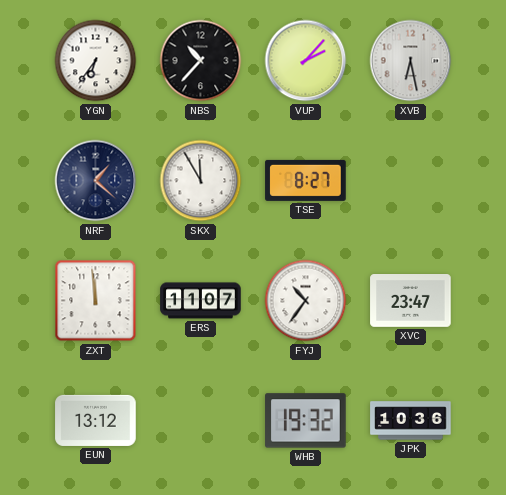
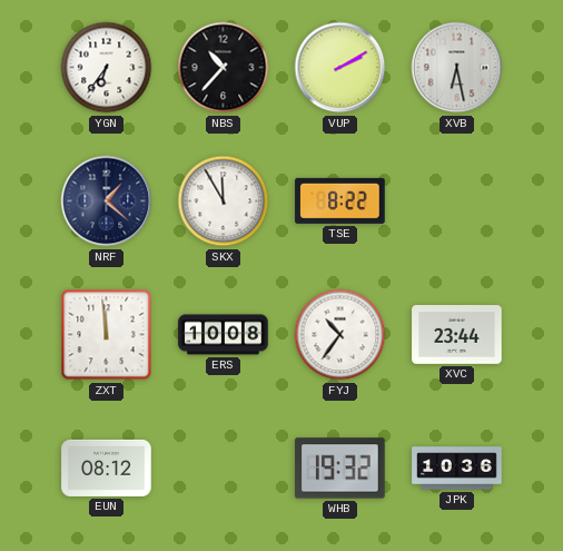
VUP: 2:07 -> 2:10
TSE: 8:27 -> 8:22
ERS: 11:07 -> 10:08
XVC: 23:47 -> 23:44
EUN: 13:12 -> 08:12
